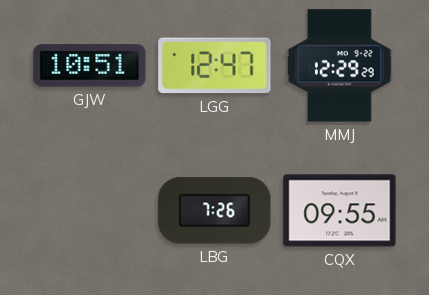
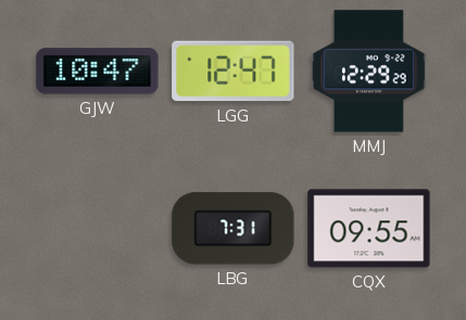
GJW: 10:51 -> 10:47
LBG: 7:26 -> 7:31
